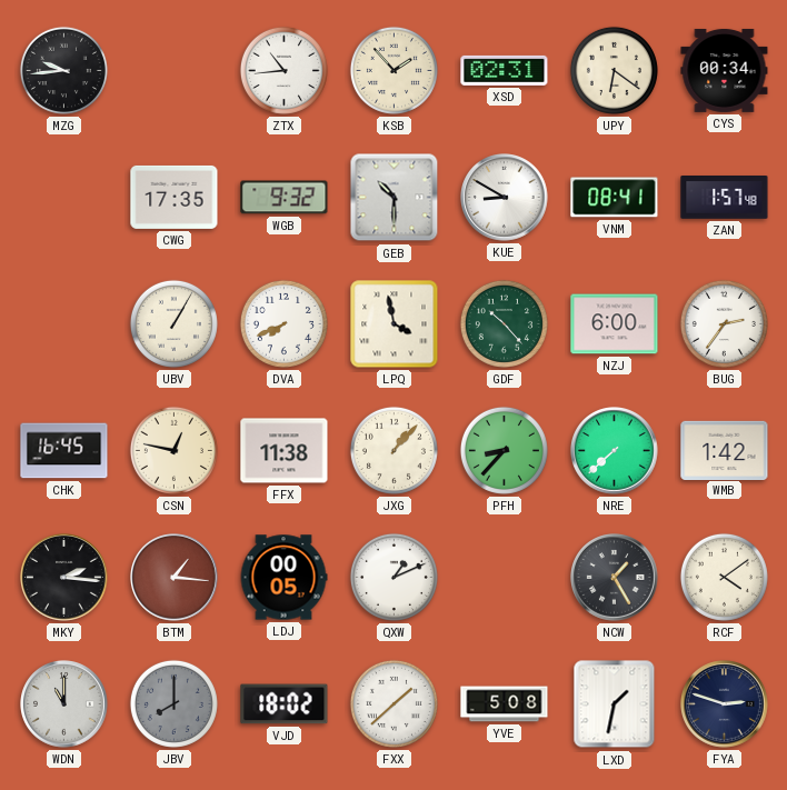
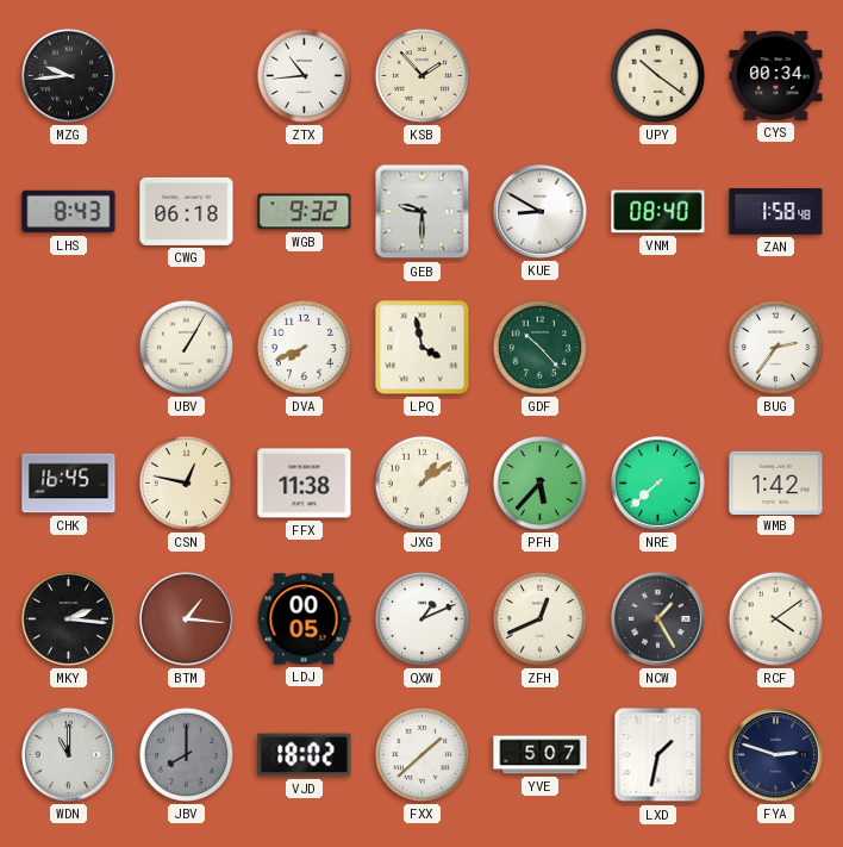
XSD: 02:31 -> none
UPY: 6:21 -> 10:21
LHS: none -> 8:43
CWG: 17:35 -> 06:18
GEB: 10:30 -> 9:30
VNM: 08:41 -> 08:40
ZAN: 1:57 -> 1:58
NZJ: 6:00 -> none
JXG: 1:07 -> 1:09
PFH: 8:37 -> 5:37
ZFH: none -> 12:41
YVE: 5:08 -> 5:07
